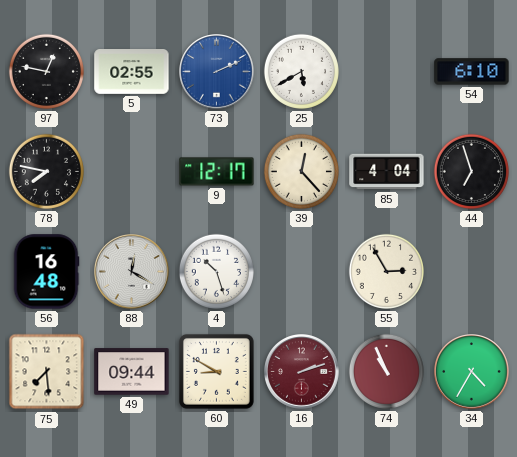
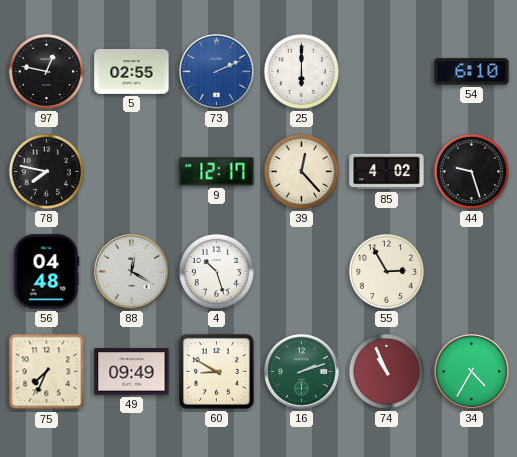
25: 5:40 -> 6:00
85: 4:04 -> 4:02
44: 6:57 -> 9:27
56: 16:48 -> 04:48
75: 7:29 -> 7:34
49: 09:44 -> 09:49
16 dial: burgundy -> green
